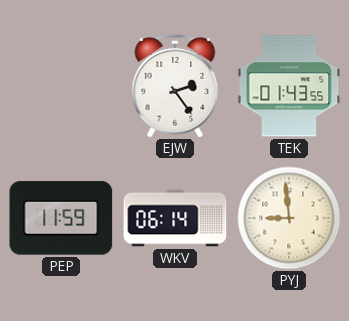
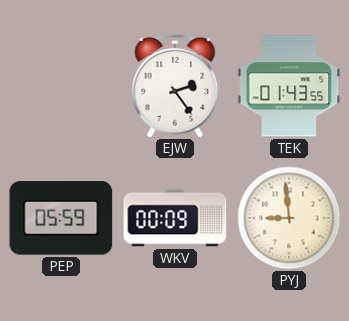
PEP: 11:59 -> 05:59
WKV: 06:14 -> 00:09
